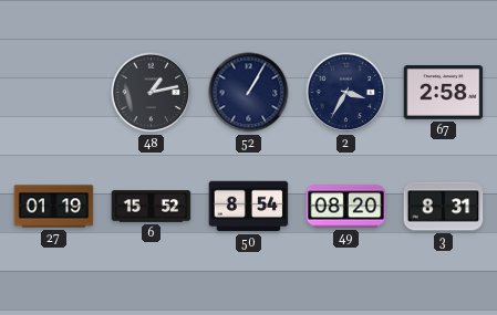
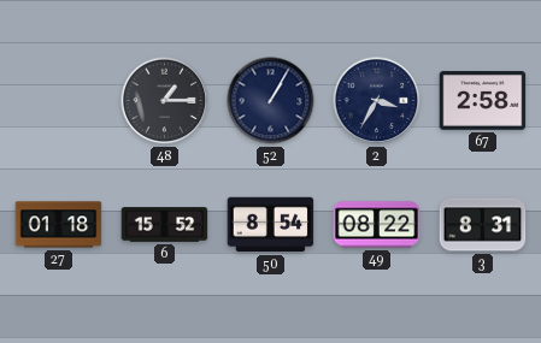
48: 1:13 -> 1:15
27: 01:19 -> 01:18
49: 08:20 -> 08:22
